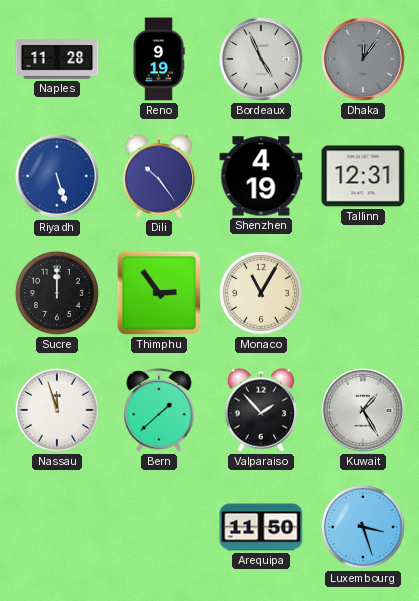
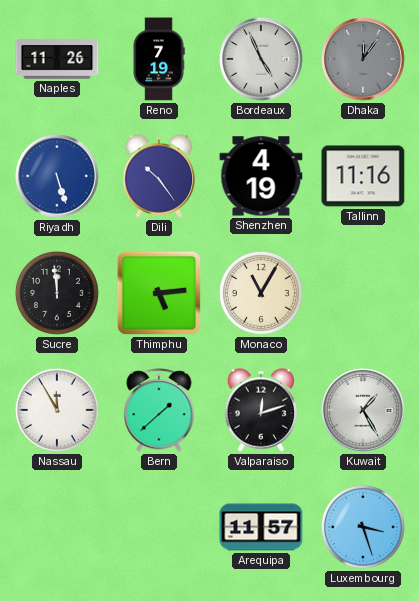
Naples: 11:28 -> 11:26
Reno: 9:19 -> 7:19
Tallinn: 12:31 -> 11:16
Sucre: 12:00 -> 11:59
Thimphu: 2:54 -> 5:14
Nassau: 11:57 -> 11:55
Valparaiso: 1:53 -> 12:12
Arequipa: 11:50 -> 11:57
